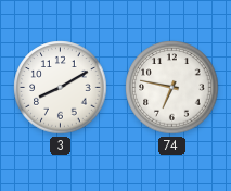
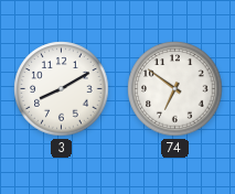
74: 6:47 -> 6:51
